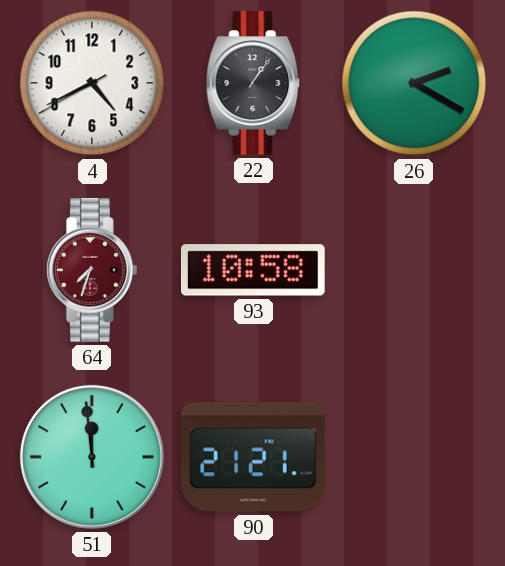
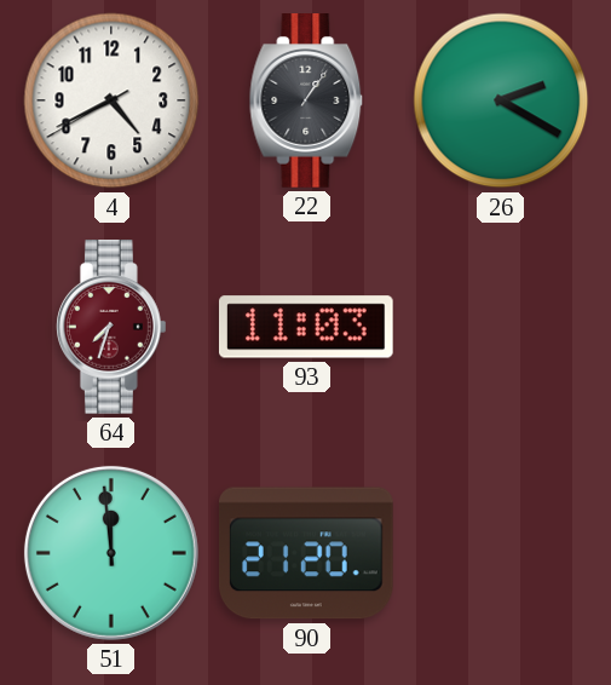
93: 10:58 -> 11:03
90: 21:21 -> 21:20
